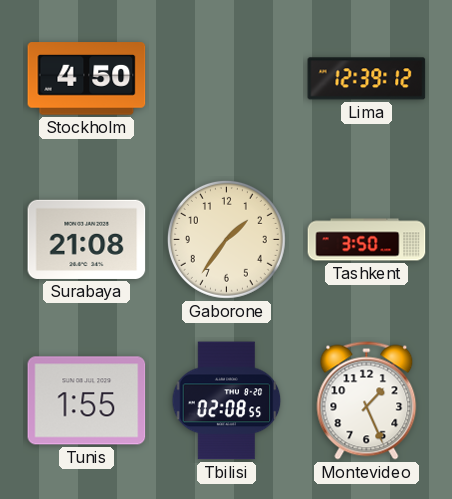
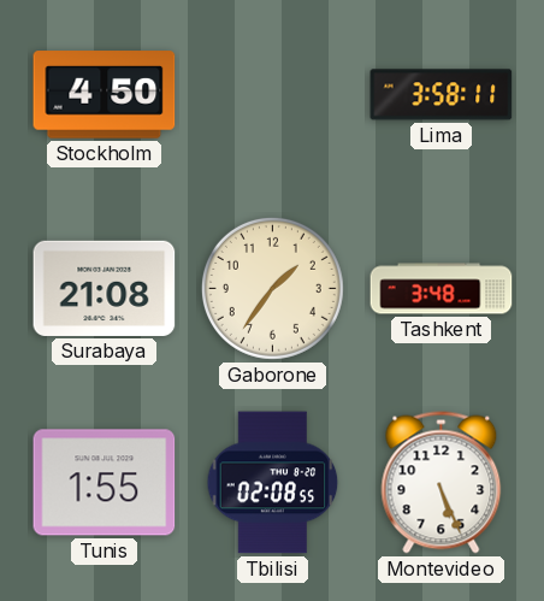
Lima: 12:39 -> 3:58
Tashkent: 3:50 -> 3:48
Montevideo: 1:26 -> 5:26
